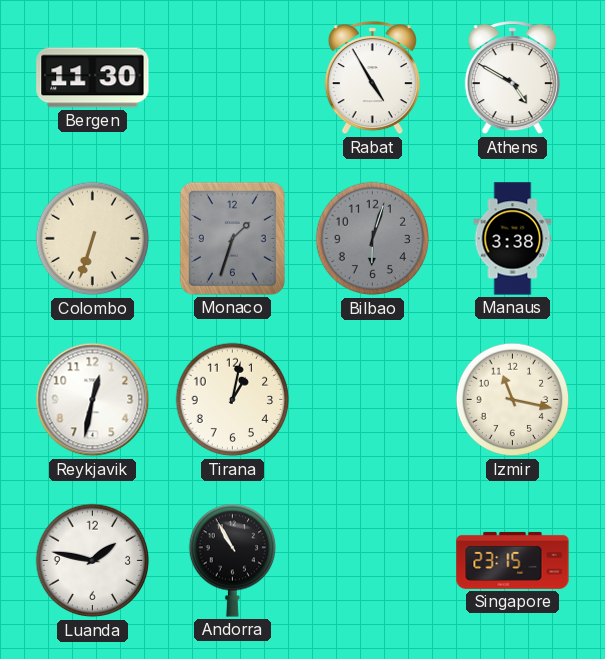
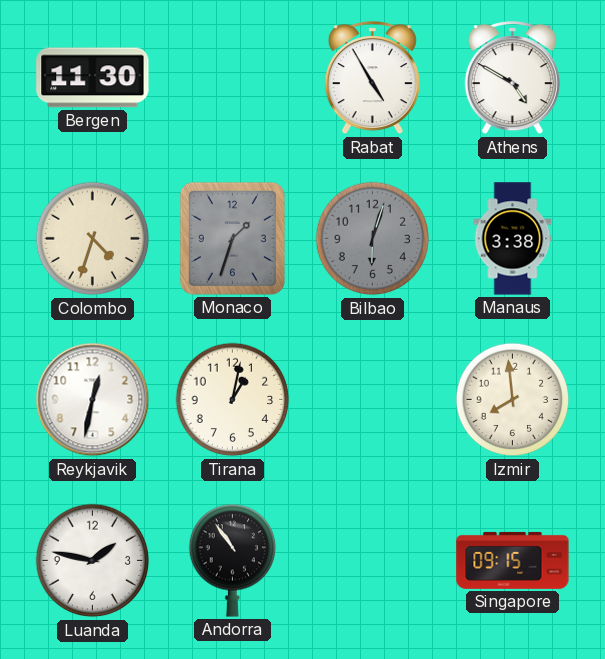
Colombo: 6:33 -> 4:33
Izmir: 11:17 -> 7:59
Andorra: 10:55 -> 10:54
Singapore: 23:15 -> 09:15
